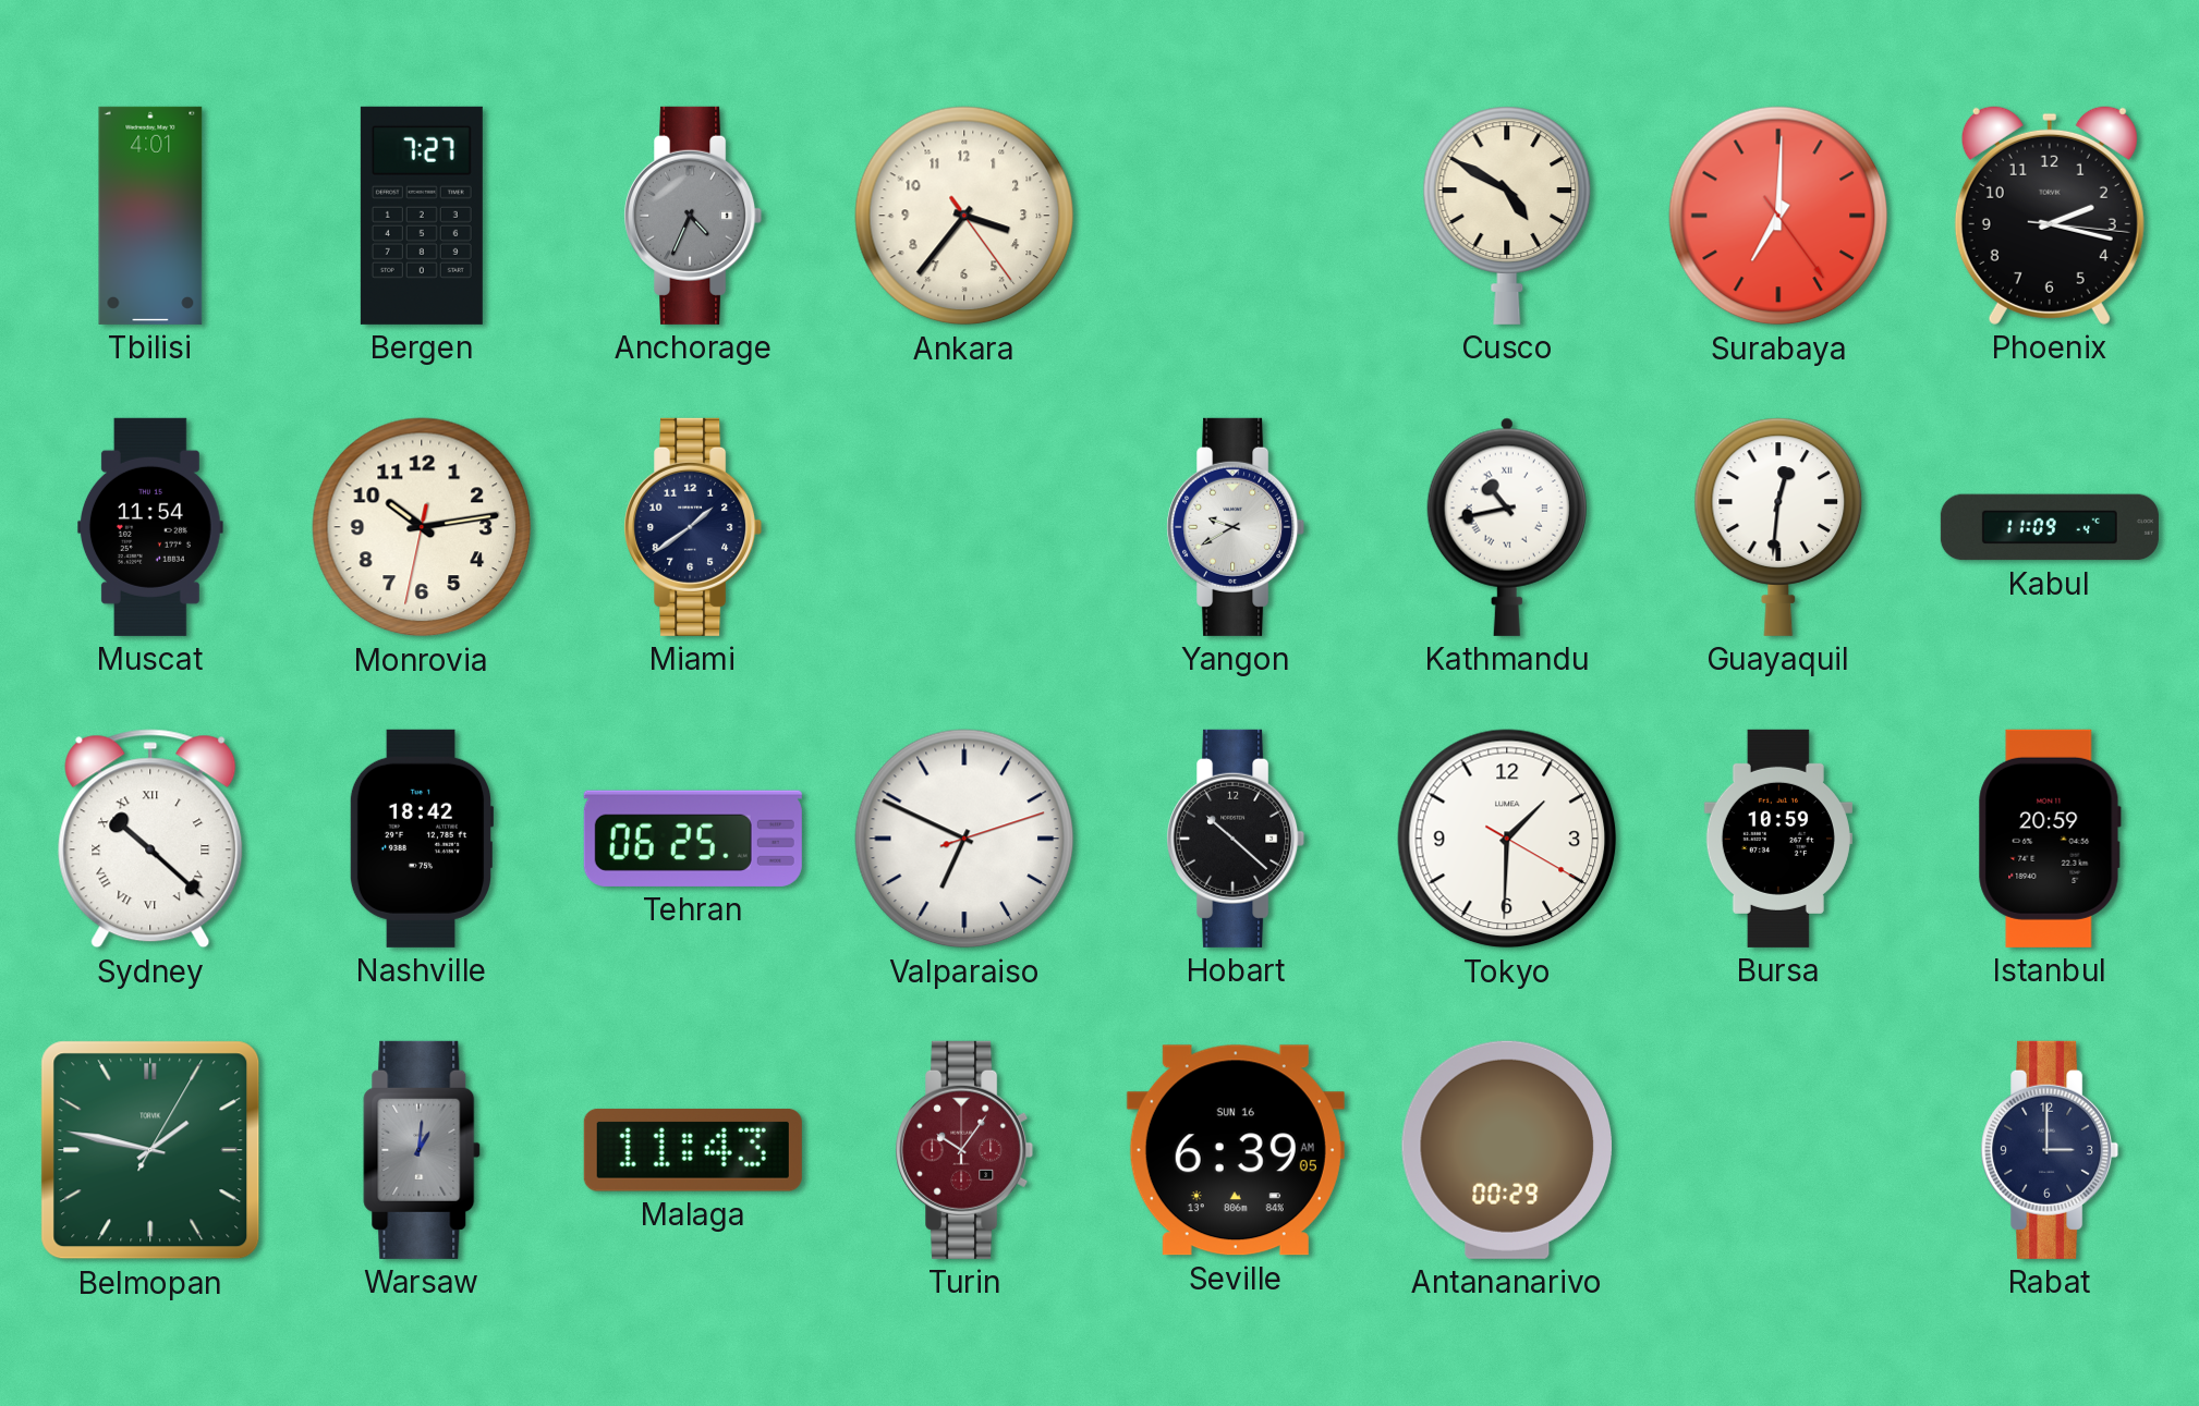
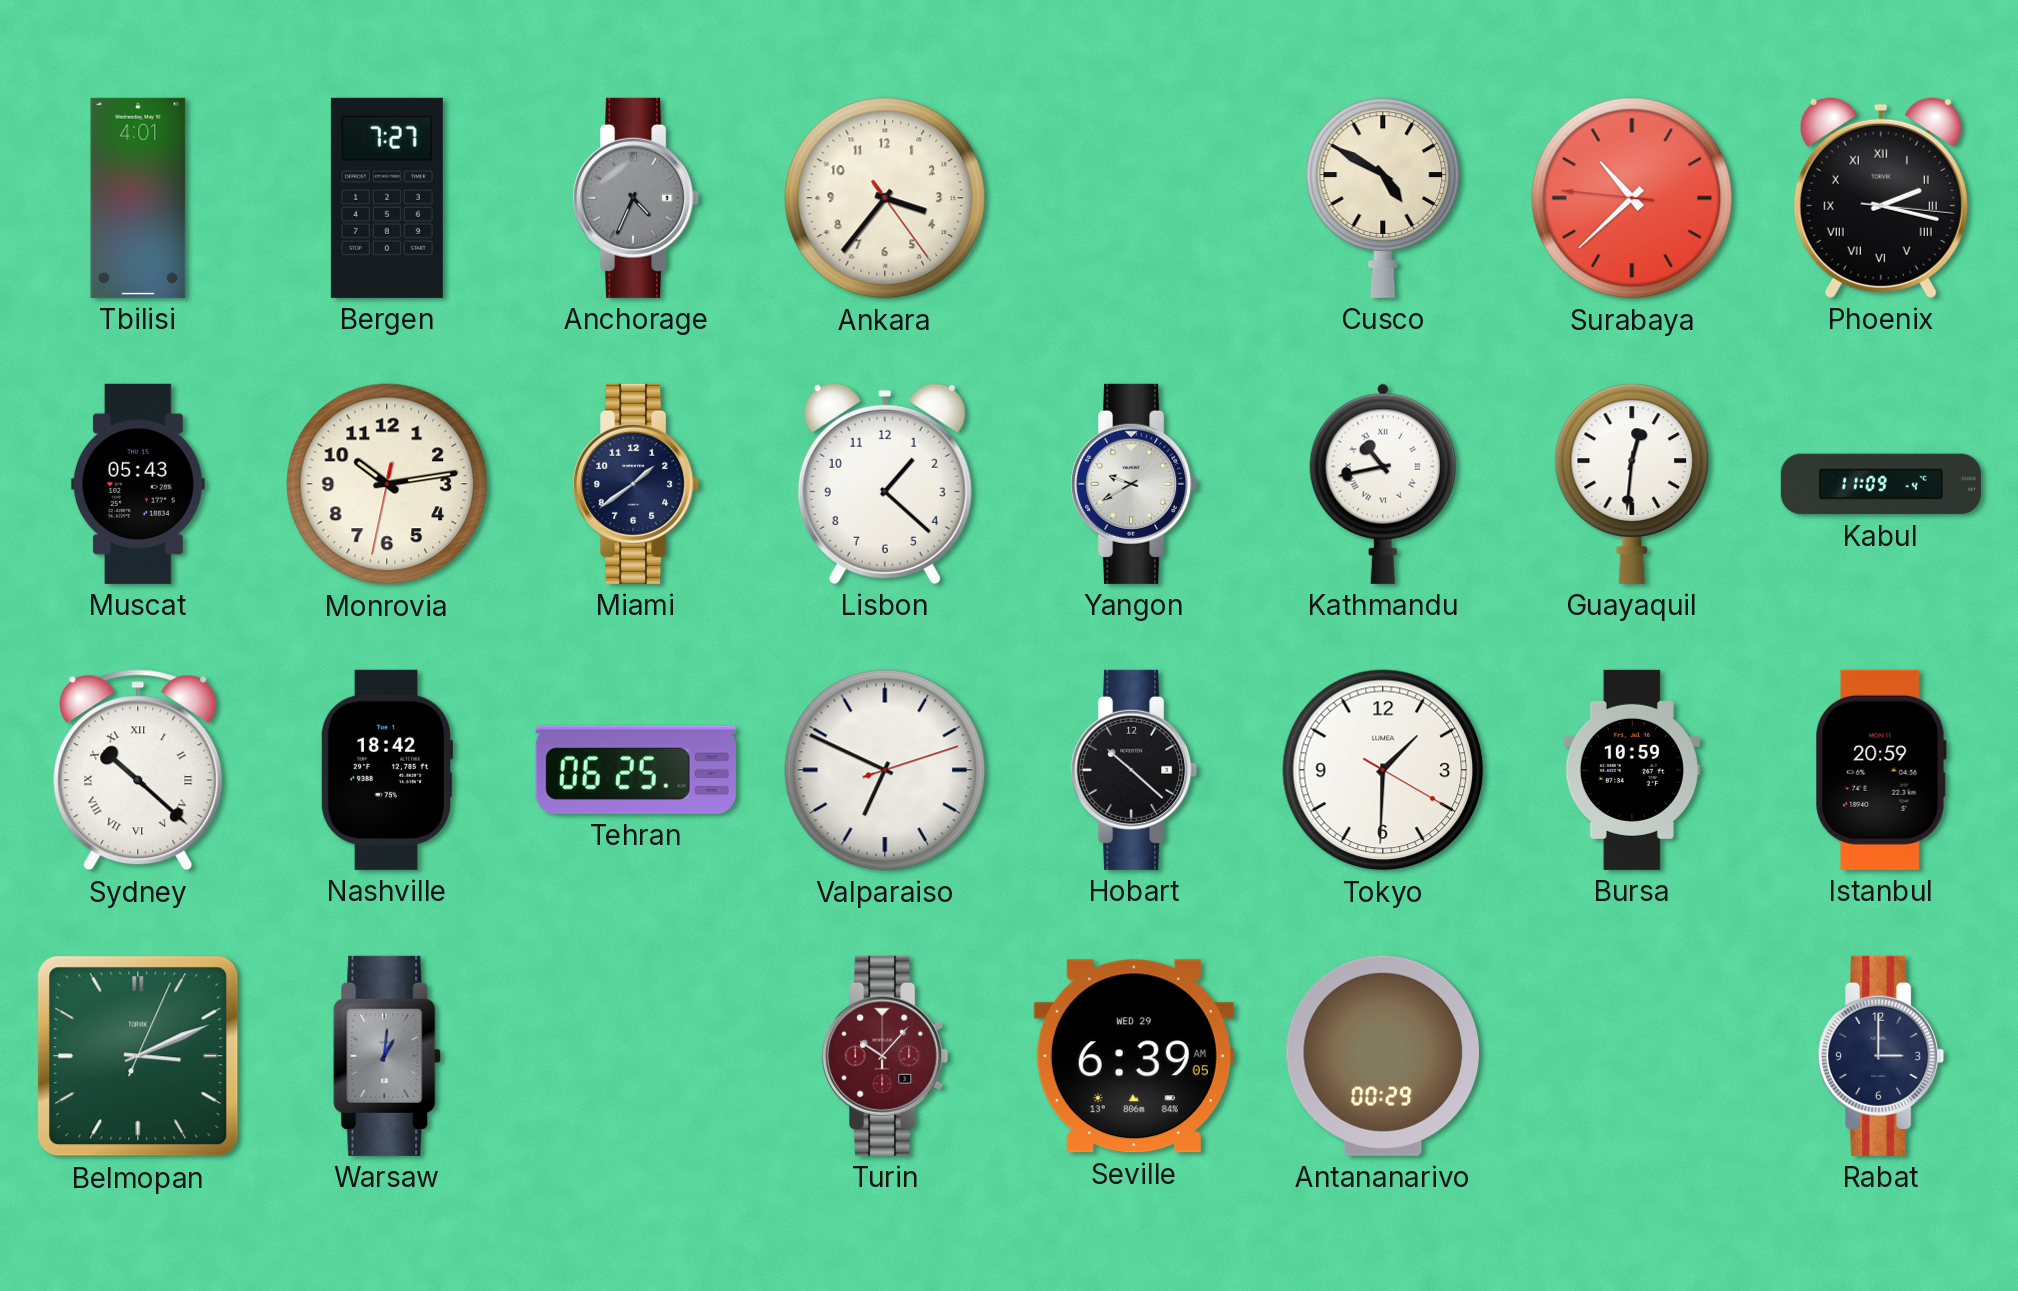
Surabaya: 7:00 -> 10:37
Phoenix numerals: Arabic -> Roman
Muscat: 11:54 -> 05:43
Lisbon: none -> 1:22
Belmopan: 1:47 -> 3:11
Malaga: 11:43 -> none
Turin: 10:06 -> 10:07
Seville date: SUN 16 -> WED 29
